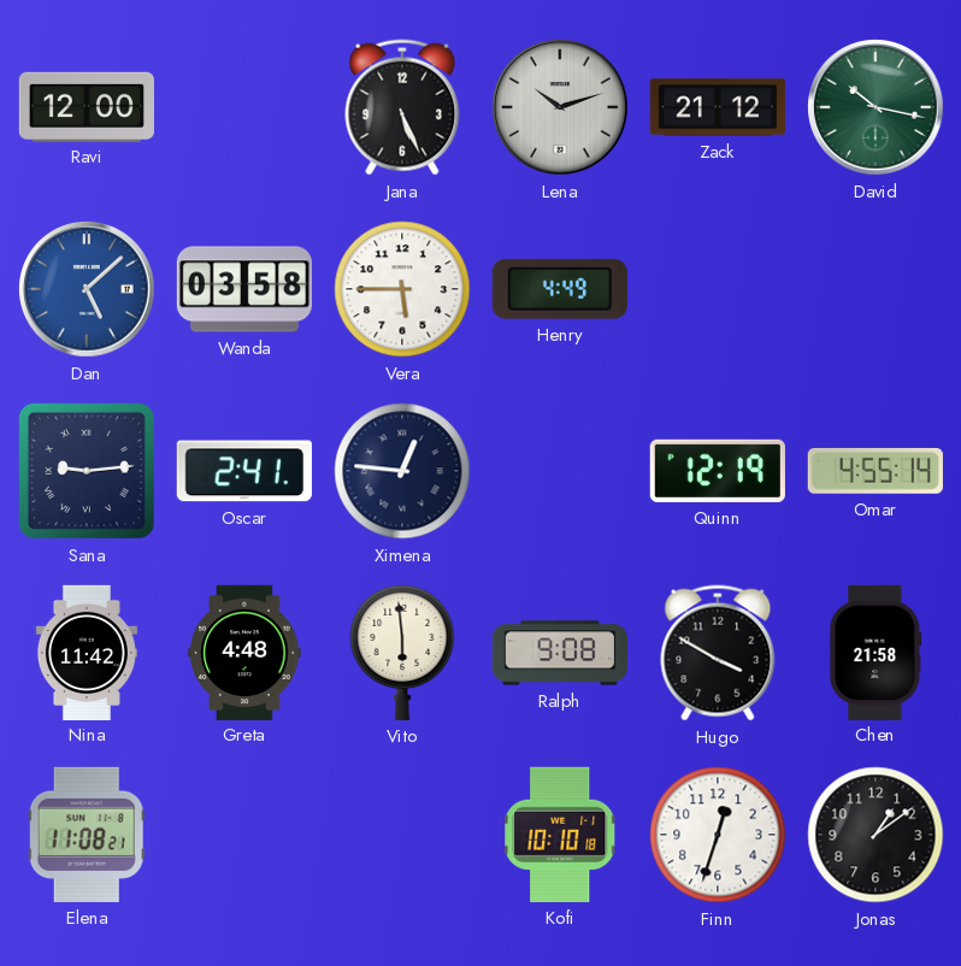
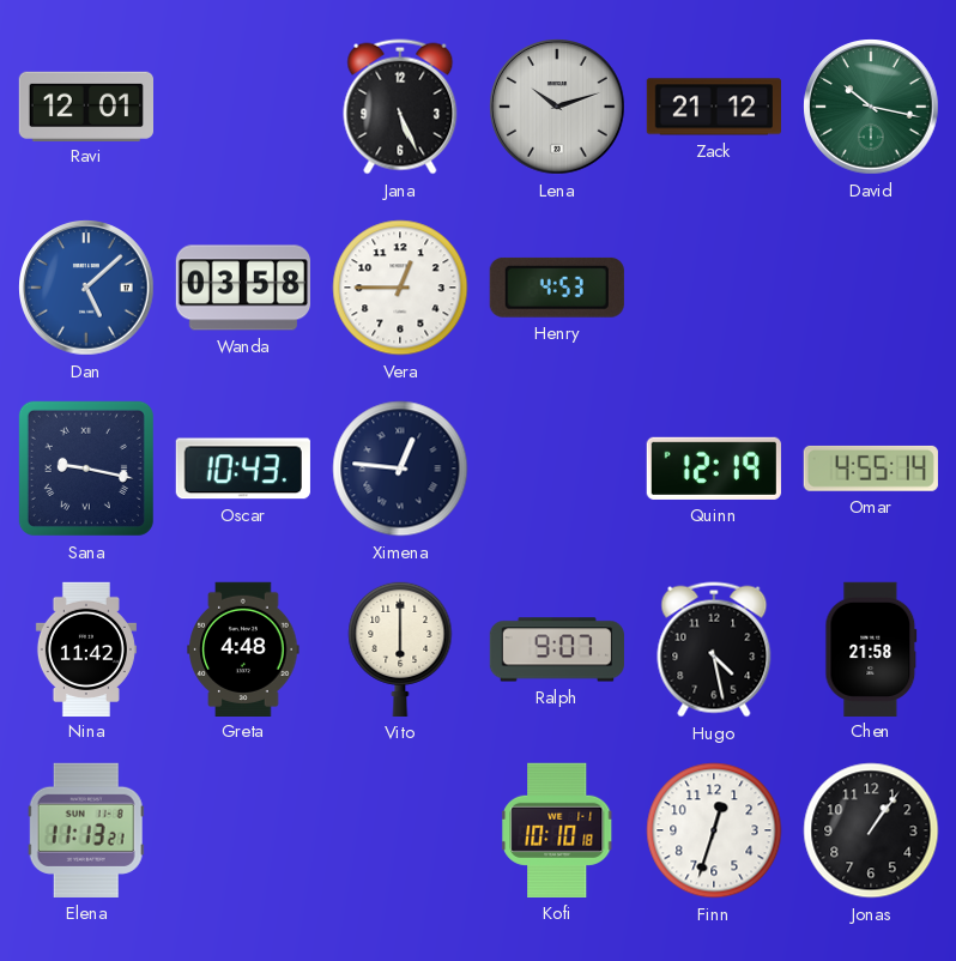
Ravi: 12:00 -> 12:01
Vera: 5:45 -> 12:45
Henry: 4:49 -> 4:53
Sana: 9:14 -> 9:17
Oscar: 2:41 -> 10:43
Vito: 5:59 -> 6:00
Ralph: 9:08 -> 9:07
Hugo: 3:50 -> 4:28
Elena: 11:08 -> 11:13
Jonas: 1:09 -> 1:06
